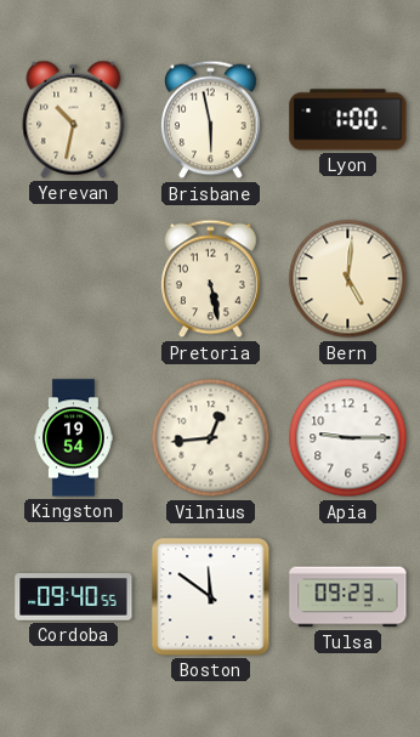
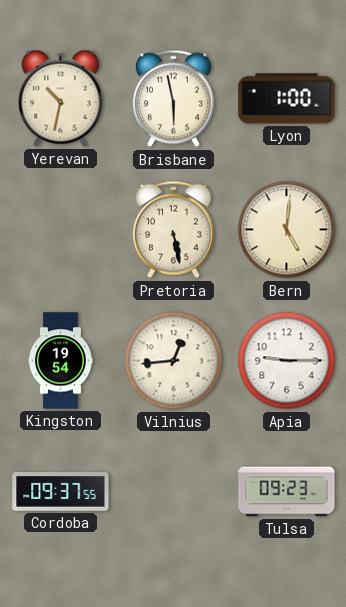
Cordoba: 09:40 -> 09:37
Boston: 11:51 -> none
